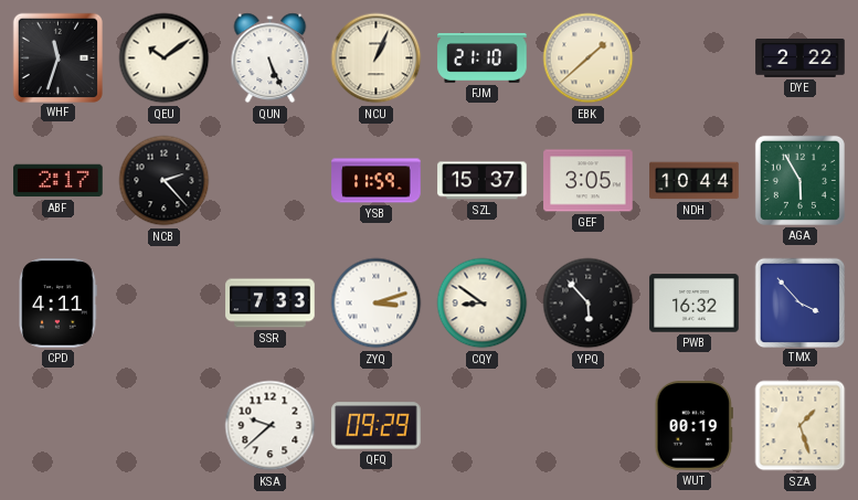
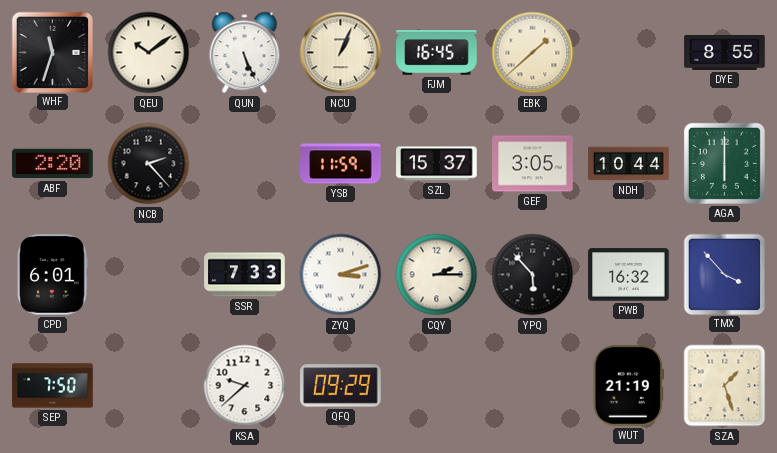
FJM: 21:10 -> 16:45
DYE: 2:22 -> 8:55
ABF: 2:17 -> 2:20
AGA: 5:55 -> 6:00
CPD: 4:11 -> 6:01
CQY: 8:51 -> 2:15
SEP: none -> 7:50
WUT: 00:19 -> 21:19
